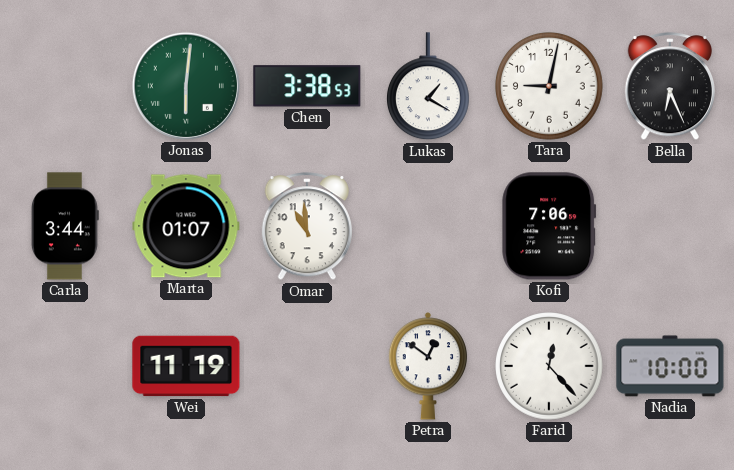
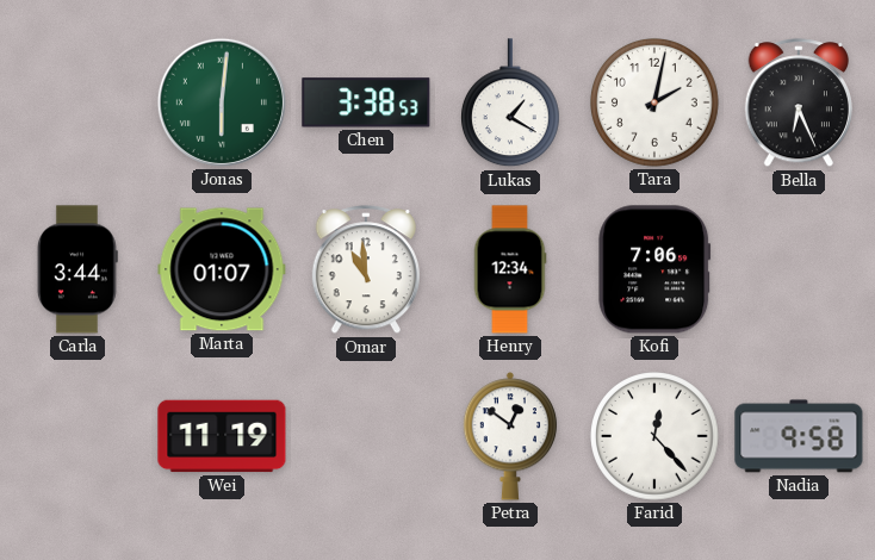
Tara: 9:02 -> 2:02
Henry: none -> 12:34
Nadia: 10:00 -> 9:58
